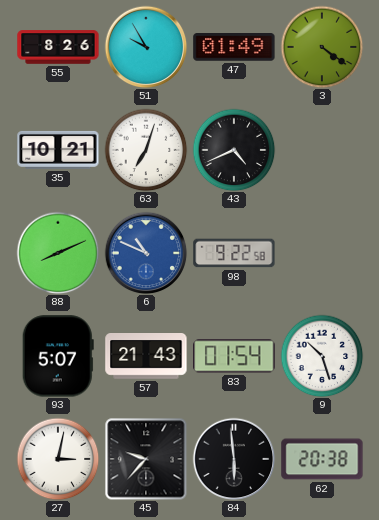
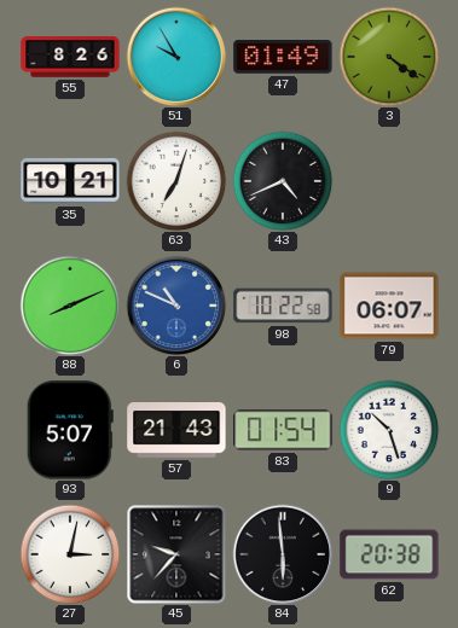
98: 9:22 -> 10:22
79: none -> 06:07
